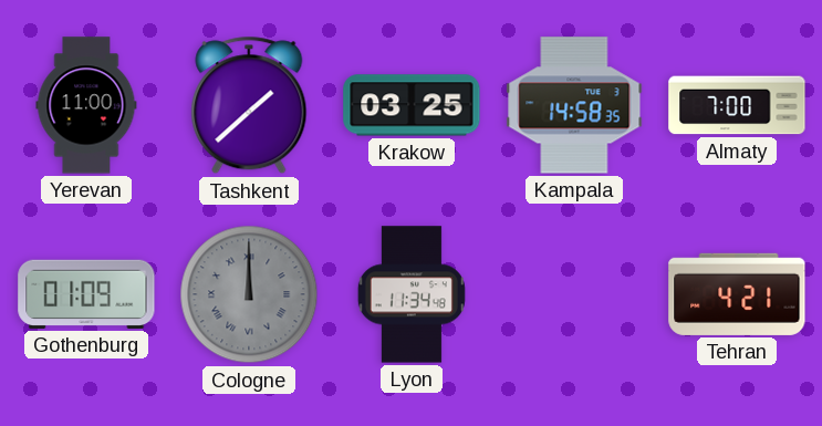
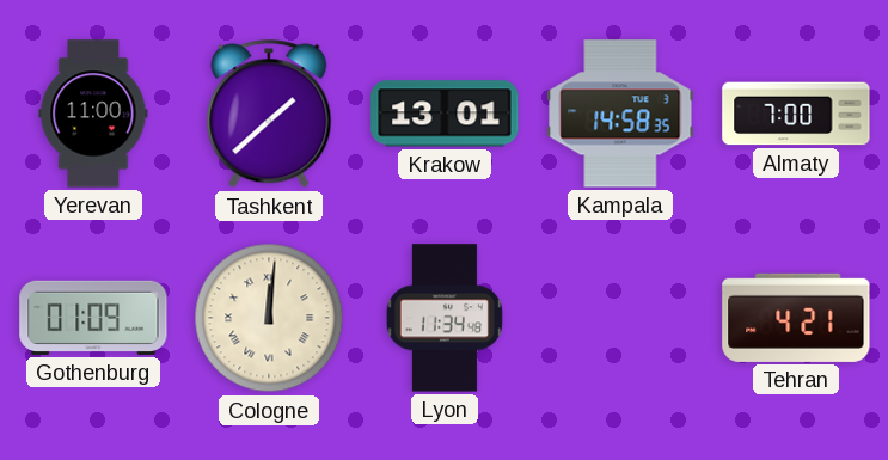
Krakow: 03:25 -> 13:01
Cologne: 12:00 -> 12:01
Cologne dial: grey -> cream
